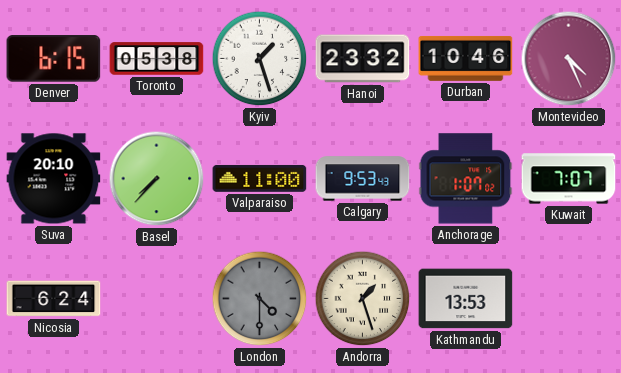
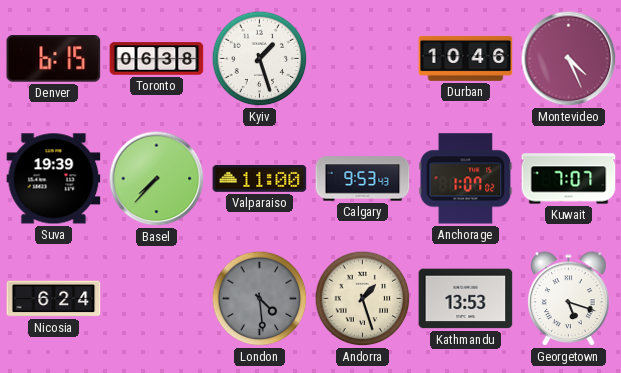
Toronto: 05:38 -> 06:38
Hanoi: 23:32 -> none
Suva: 20:10 -> 19:39
London: 4:30 -> 4:29
Georgetown: none -> 5:18
